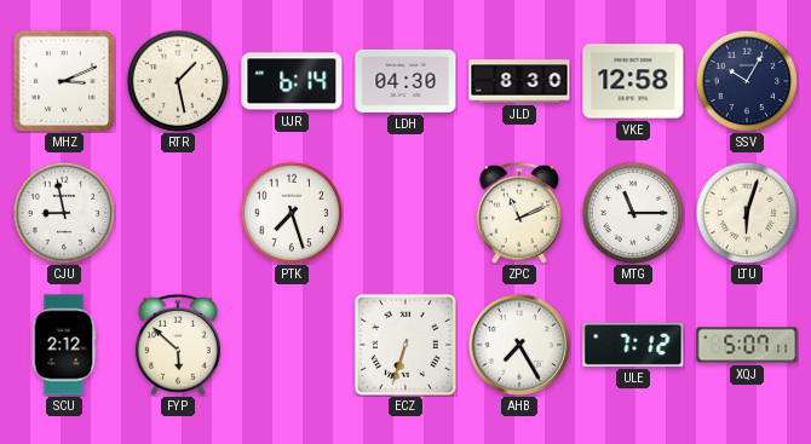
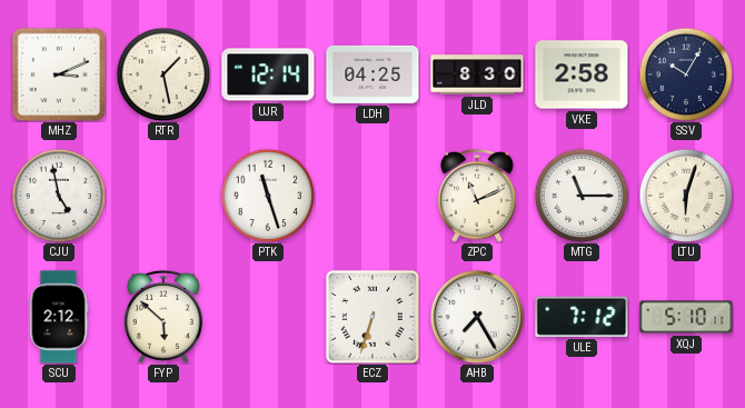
UJR: 6:14 -> 12:14
LDH: 04:30 -> 04:25
VKE: 12:58 -> 2:58
CJU: 8:58 -> 4:58
PTK: 7:27 -> 11:27
XQJ: 5:07 -> 5:10
